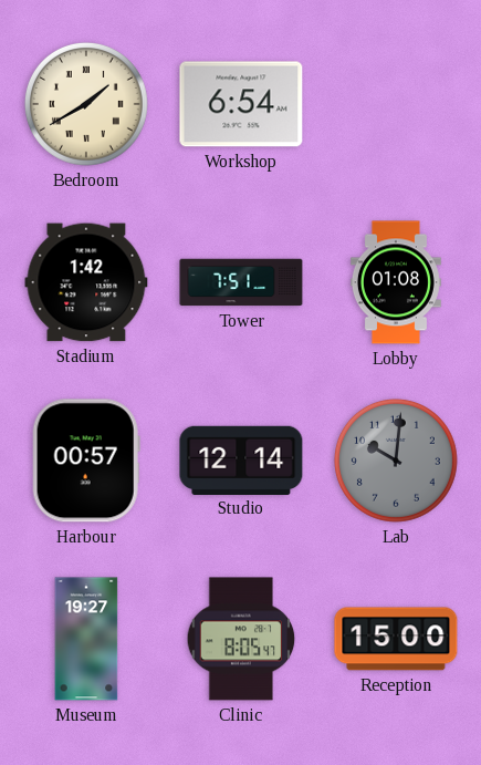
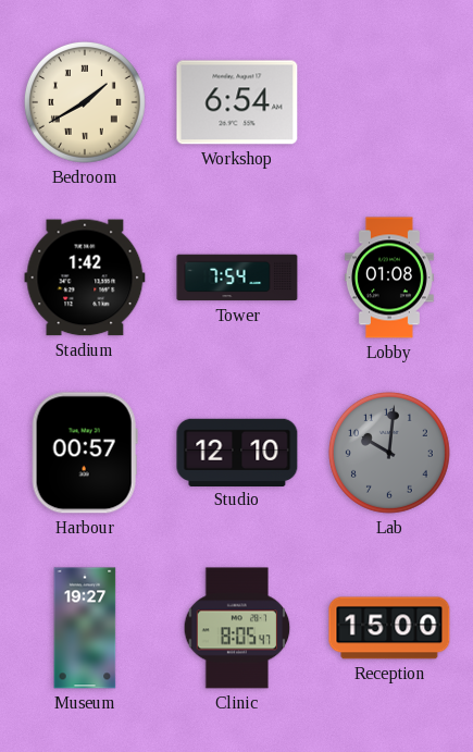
Tower: 7:51 -> 7:54
Studio: 12:14 -> 12:10
